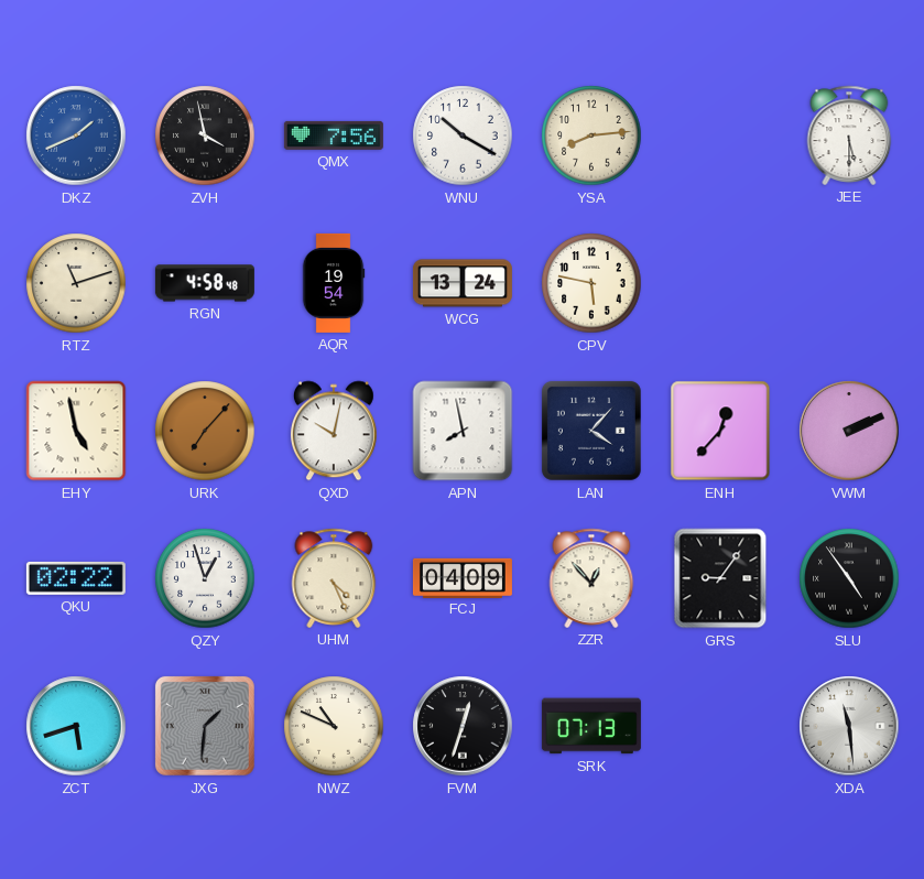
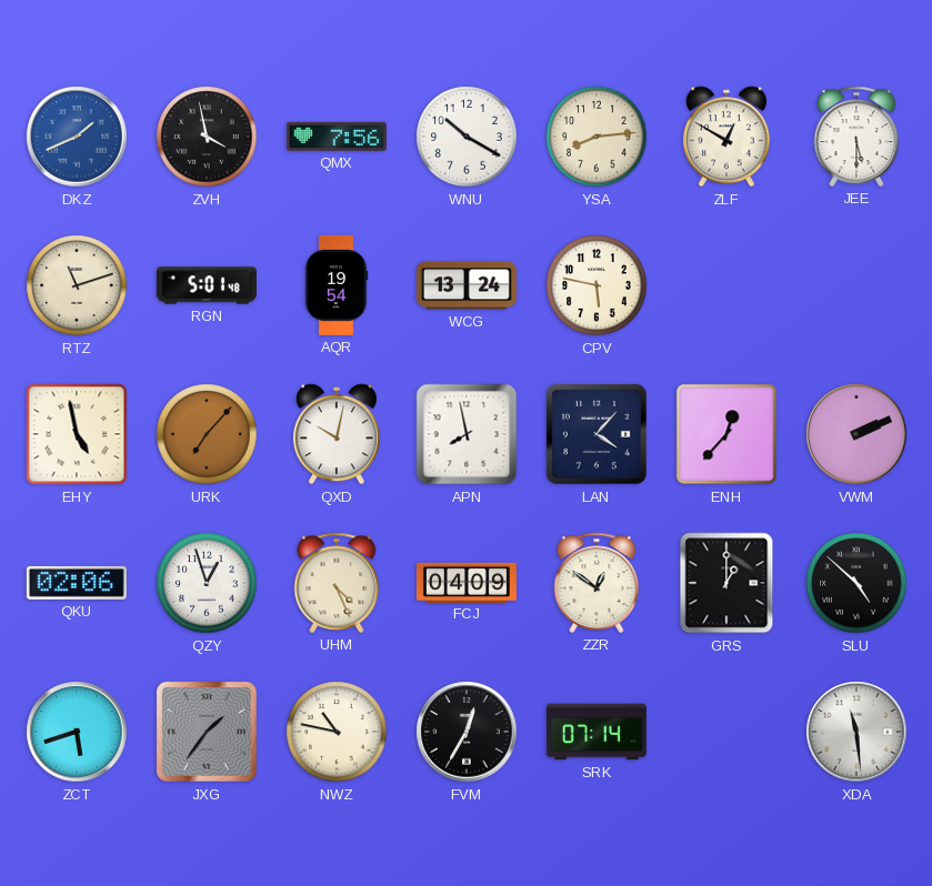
ZLF: none -> 12:50
RGN: 4:58 -> 5:01
QKU: 02:22 -> 02:06
ZZR: 12:53 -> 12:51
GRS: 9:06 -> 1:00
SLU: 4:54 -> 4:52
JXG: 1:31 -> 1:36
NWZ: 10:49 -> 10:47
FVM: 12:33 -> 12:35
SRK: 07:13 -> 07:14
